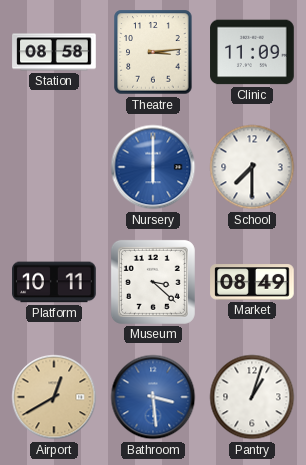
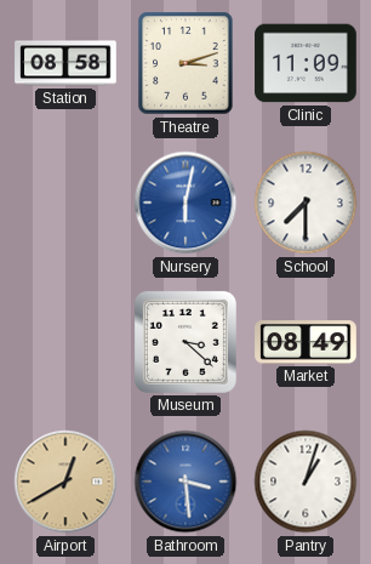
Theatre: 3:14 -> 3:12
Nursery: 6:00 -> 6:02
Platform: 10:11 -> none
